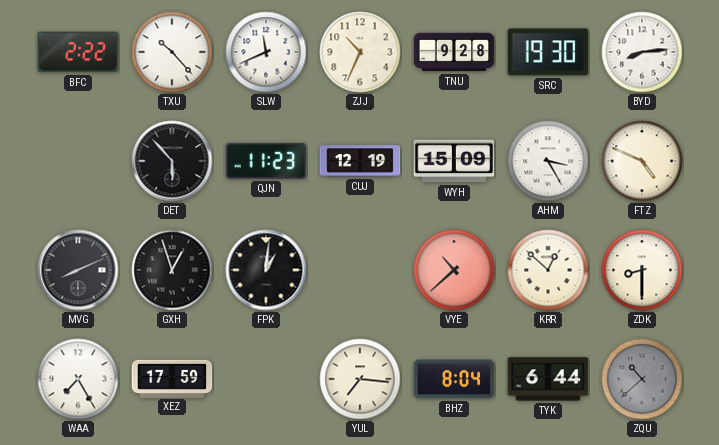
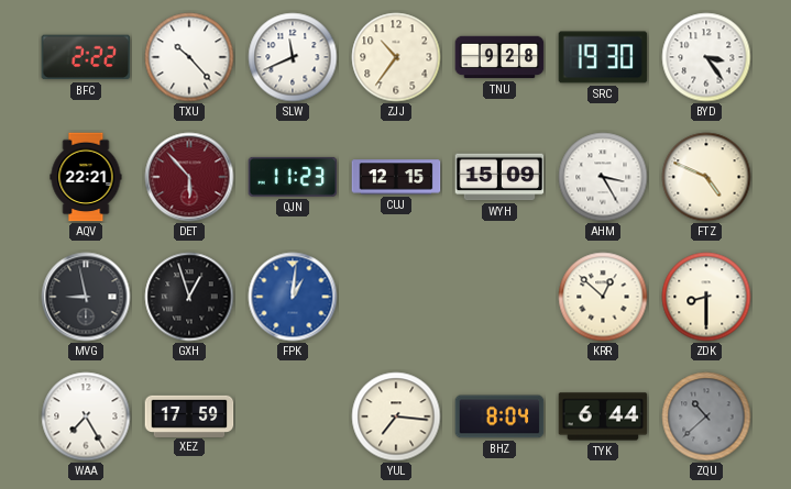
ZJJ: 10:34 -> 10:36
BYD: 8:14 -> 3:24
AQV: none -> 22:21
DET dial: black -> burgundy
CUJ: 12:19 -> 12:15
MVG: 8:11 -> 8:58
FPK dial: black -> blue
VYE: 10:38 -> none
